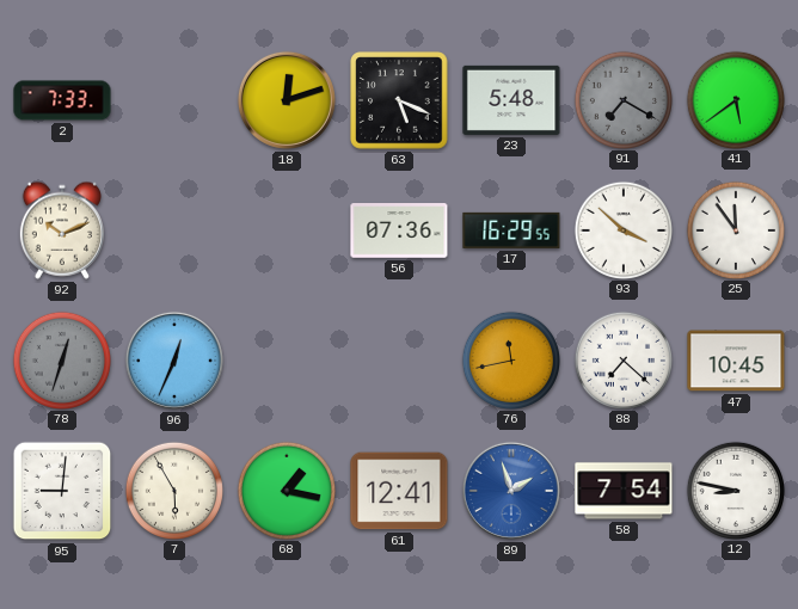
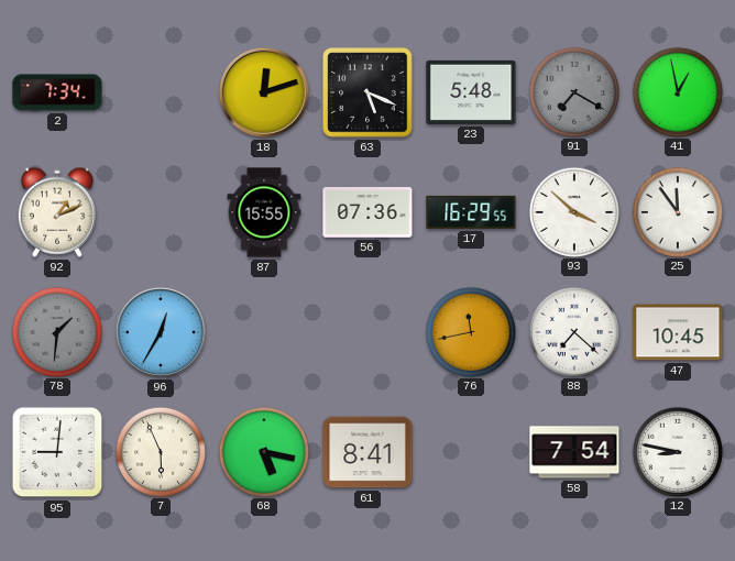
2: 7:33 -> 7:34
41: 5:39 -> 12:58
92: 10:11 -> 1:11
87: none -> 15:55
78: 12:33 -> 1:31
96: 12:34 -> 12:35
7: 5:55 -> 5:56
68: 1:17 -> 5:17
61: 12:41 -> 8:41
89: 1:57 -> none
